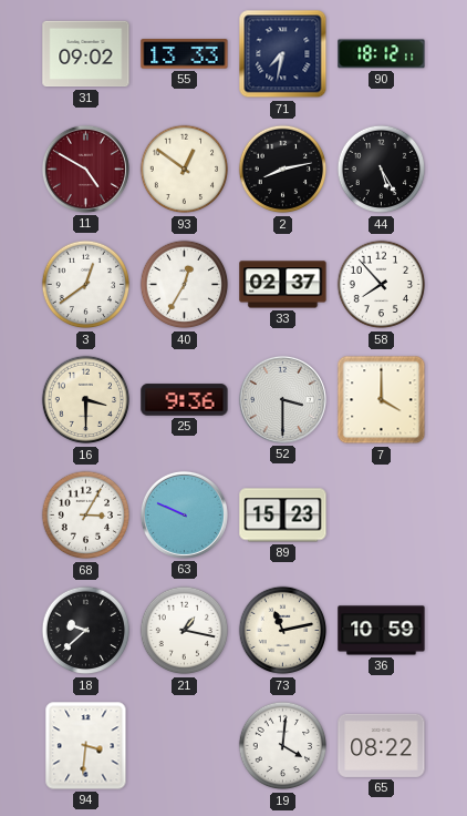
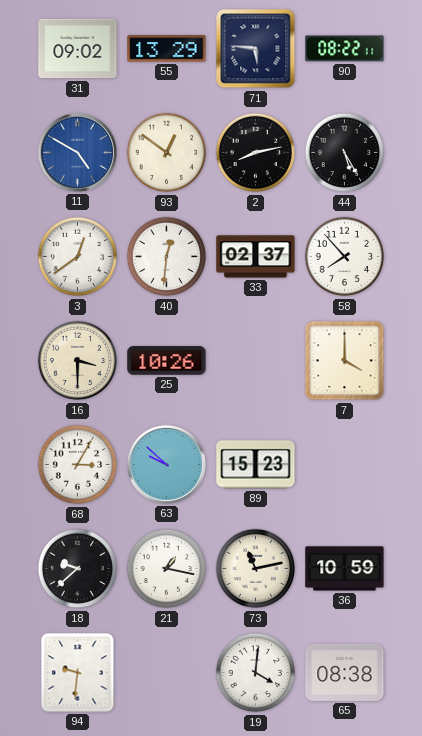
55: 13:33 -> 13:29
71: 7:32 -> 5:46
90: 18:12 -> 08:22
11 dial: burgundy -> blue
40: 12:35 -> 12:31
25: 9:36 -> 10:26
52: 3:30 -> none
63: 9:49 -> 9:52
94: 3:31 -> 9:31
65: 08:22 -> 08:38
